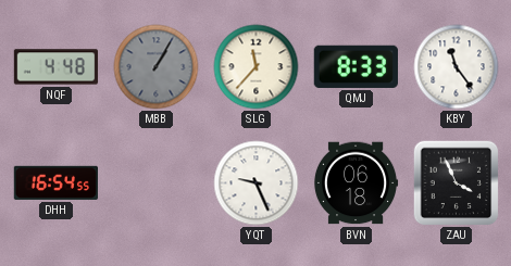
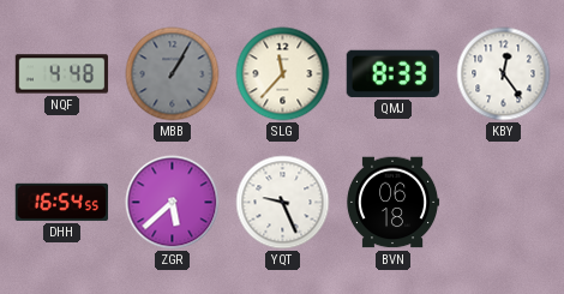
KBY: 11:24 -> 12:24
ZGR: none -> 5:38
ZAU: 3:56 -> none
